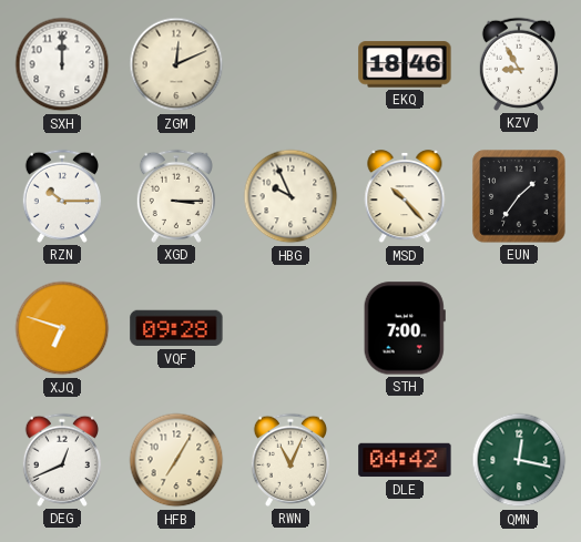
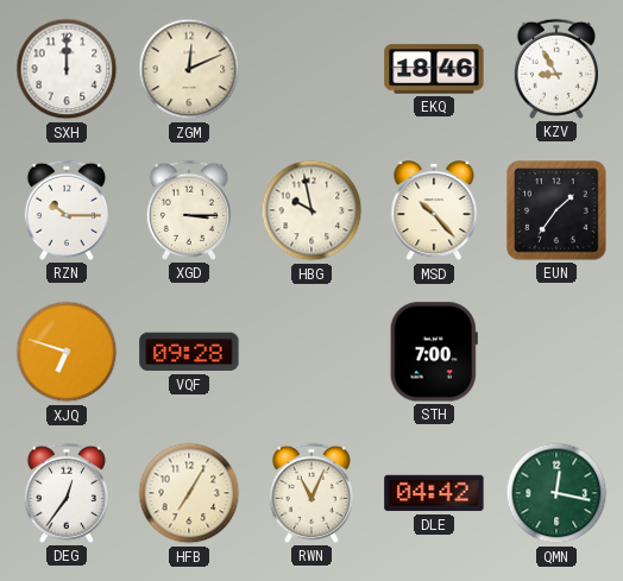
HBG: 9:56 -> 9:58
DEG: 12:41 -> 12:36
